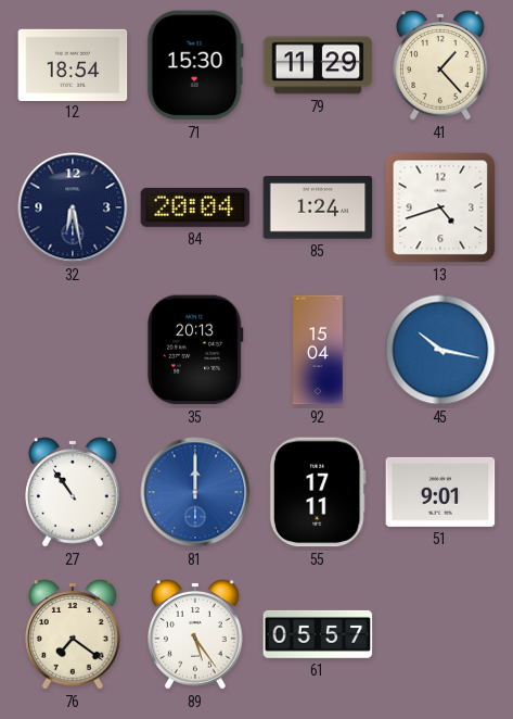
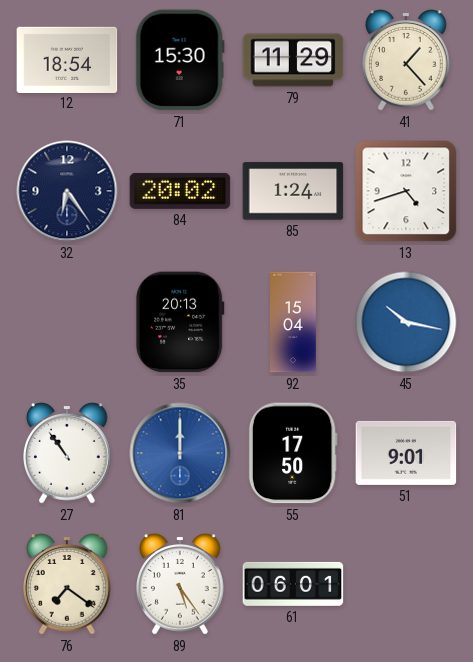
32: 6:28 -> 6:24
84: 20:04 -> 20:02
55: 17:11 -> 17:50
61: 05:57 -> 06:01
